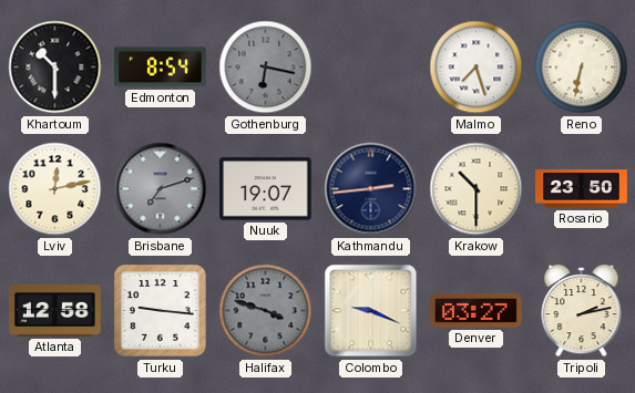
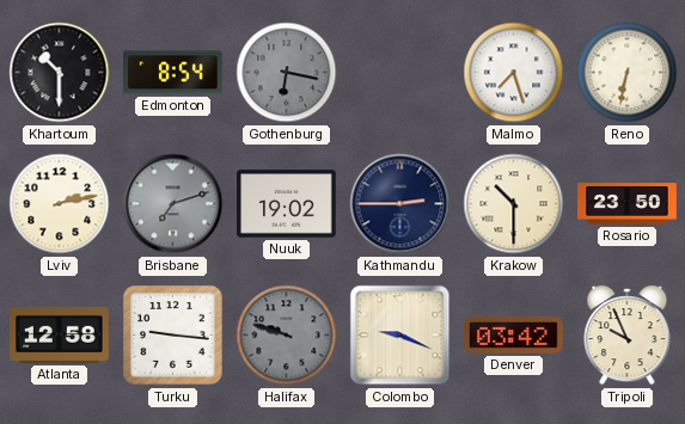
Lviv: 12:13 -> 2:13
Nuuk: 19:07 -> 19:02
Kathmandu: 2:44 -> 2:45
Halifax: 3:48 -> 9:48
Denver: 03:27 -> 03:42
Tripoli: 2:13 -> 9:56
